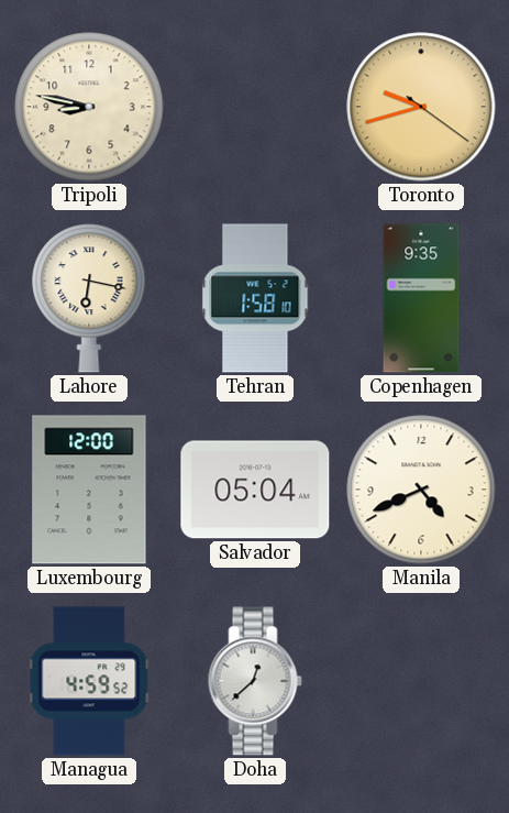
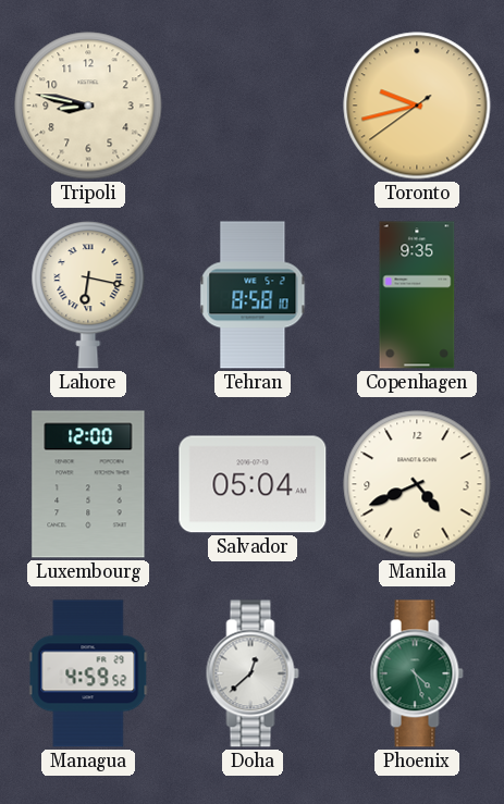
Toronto: 9:42:21 -> 9:42:39
Tehran: 1:58 -> 8:58
Phoenix: none -> 4:27
